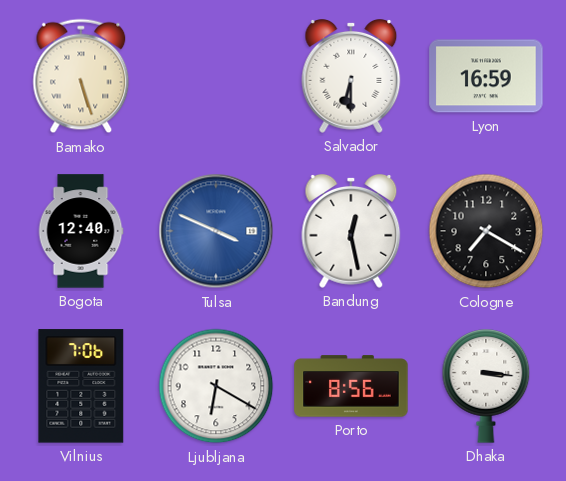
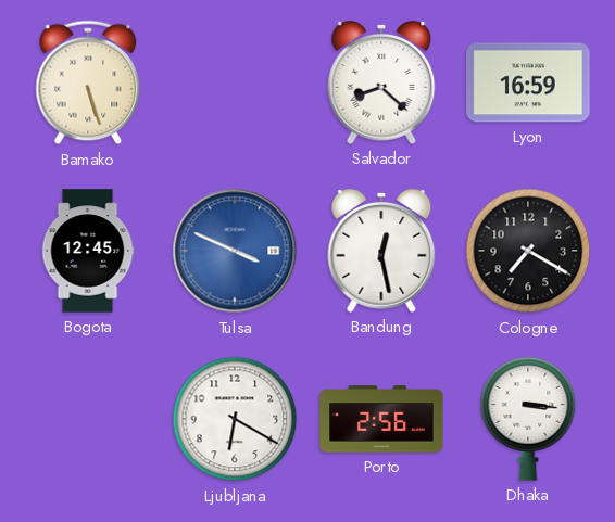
Salvador: 6:30 -> 8:22
Bogota: 12:40 -> 12:45
Vilnius: 7:06 -> none
Porto: 8:56 -> 2:56
